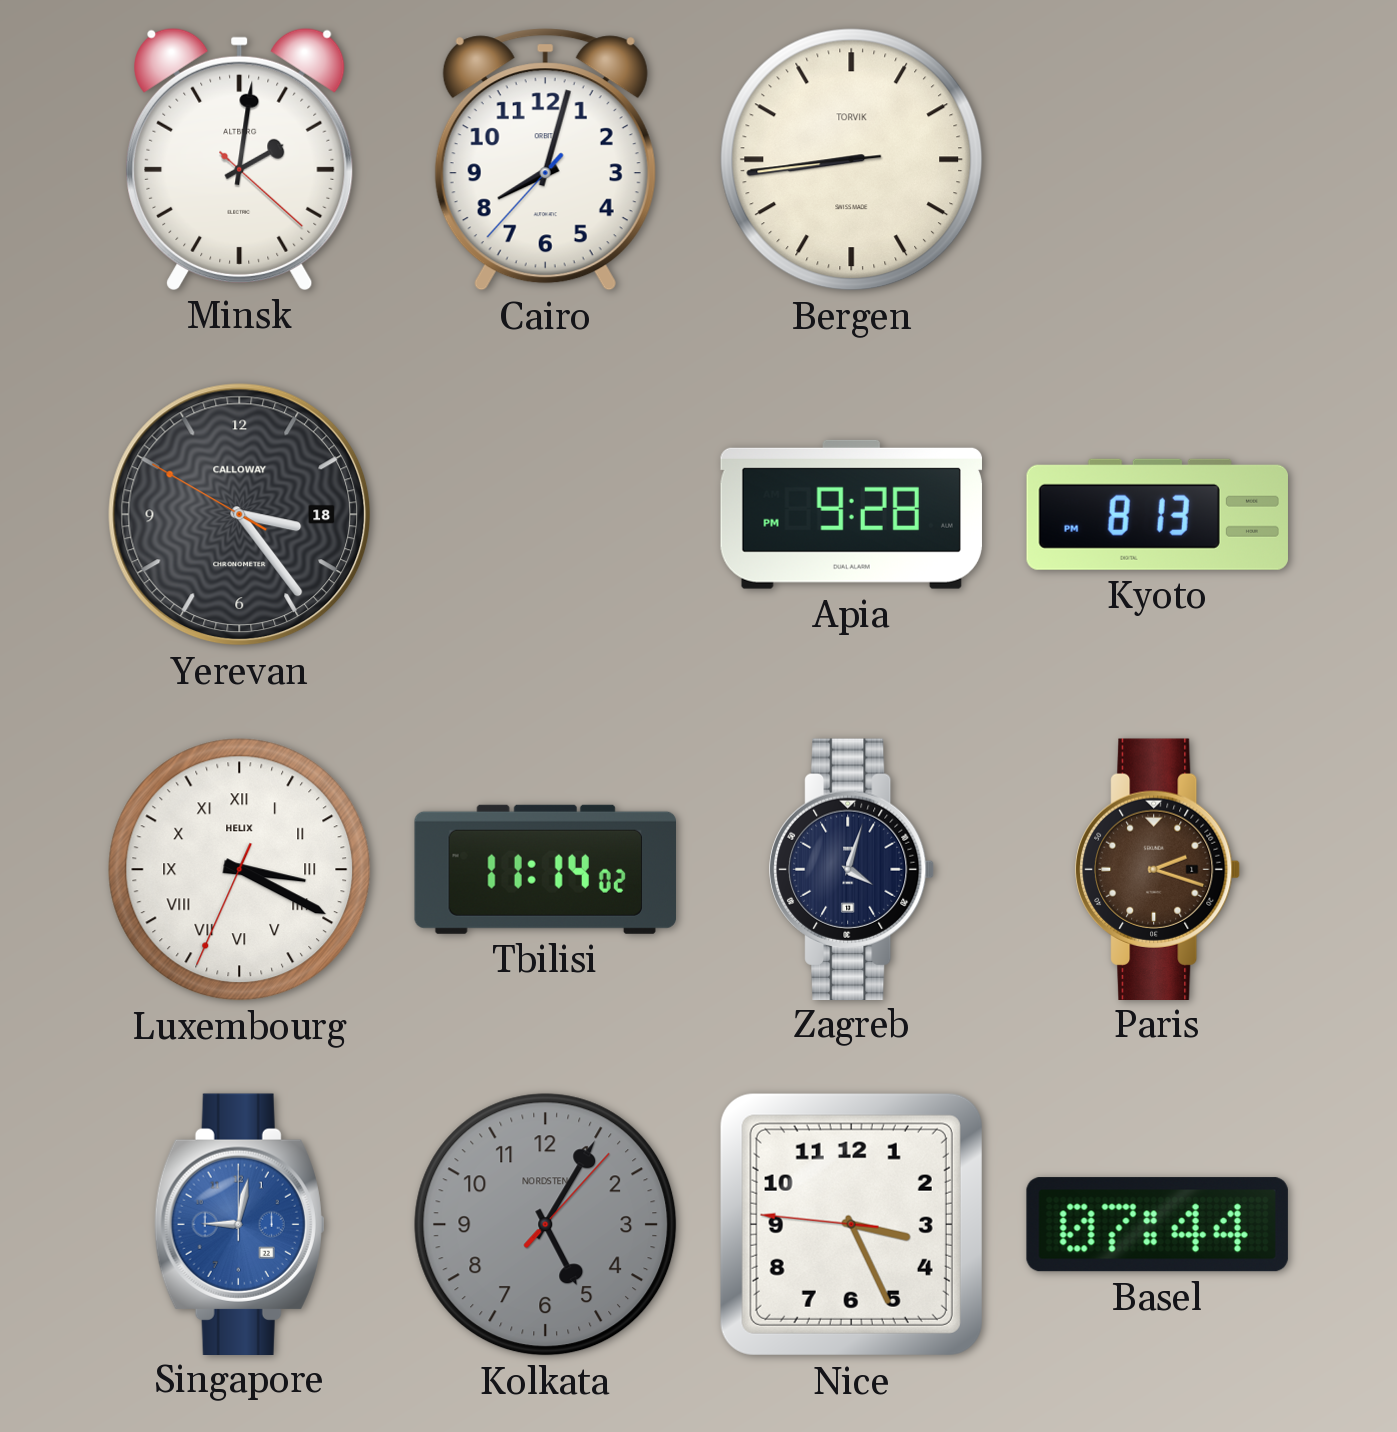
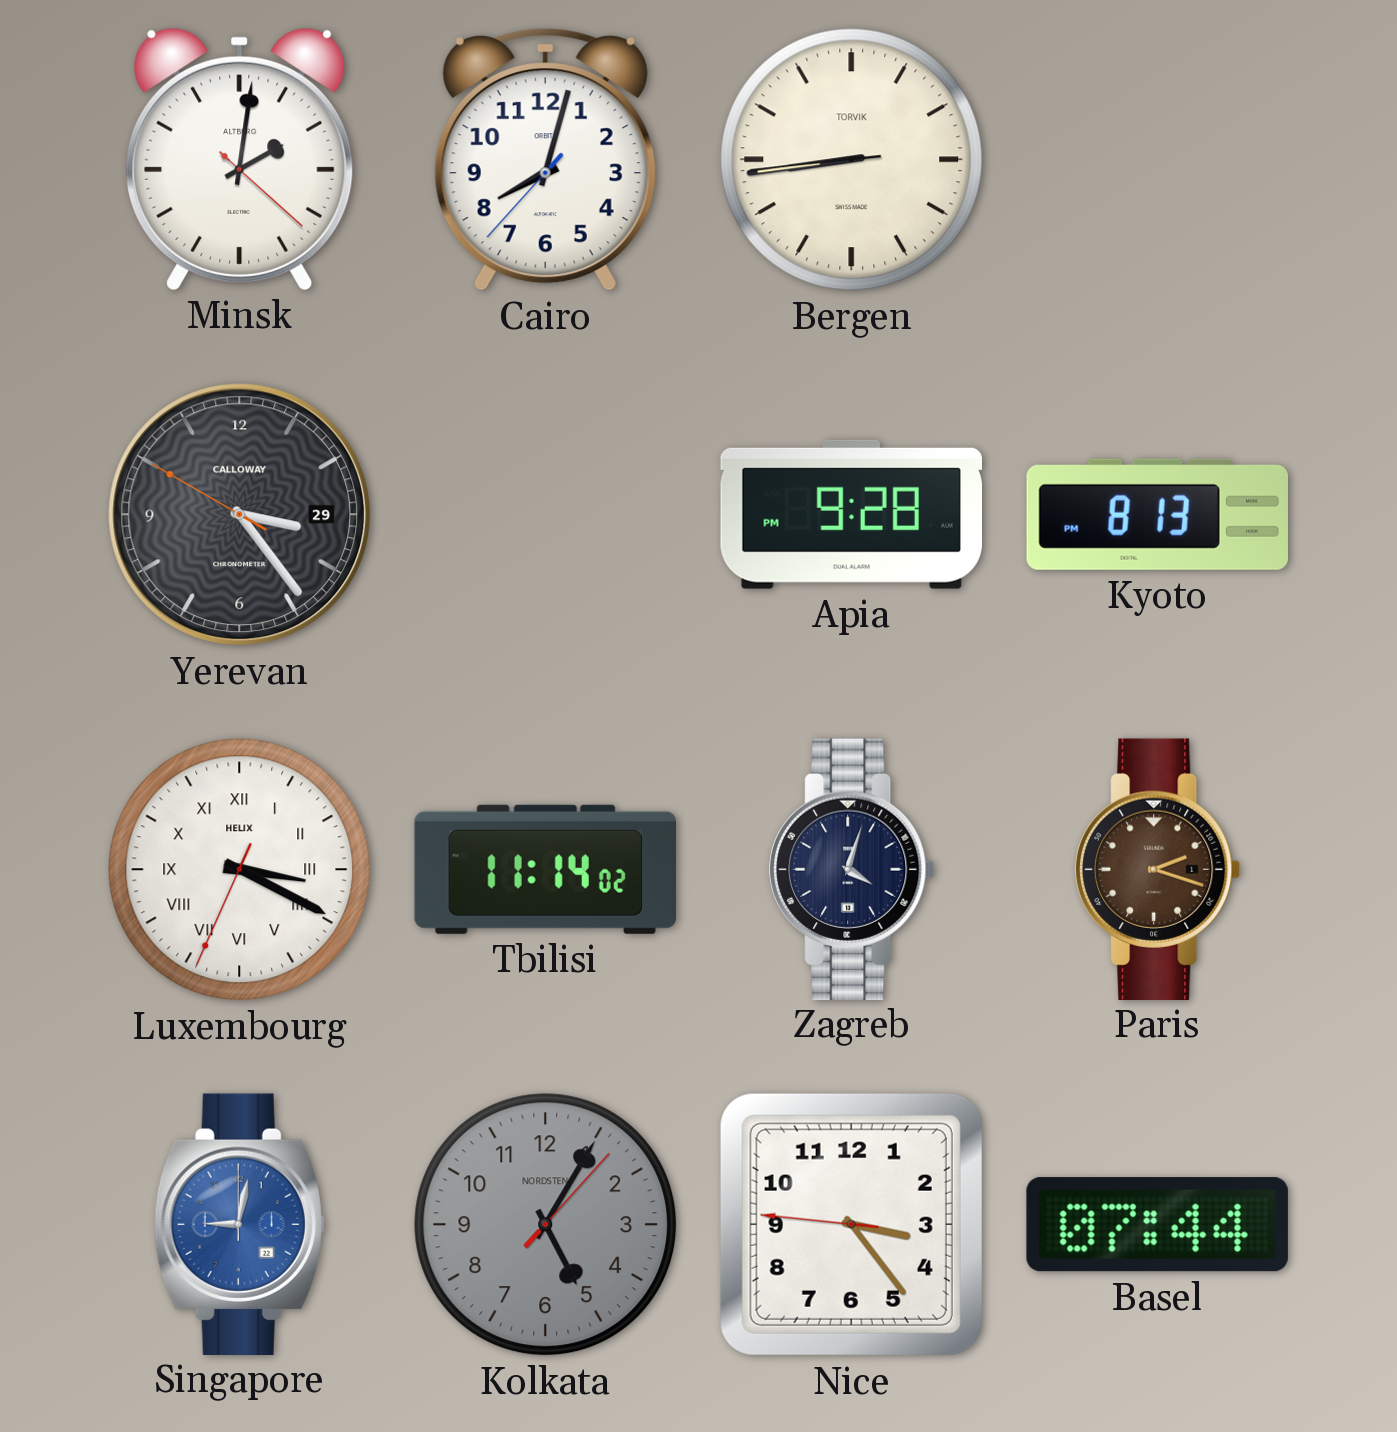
Yerevan date: 18 -> 29
Nice: 3:25 -> 3:23
